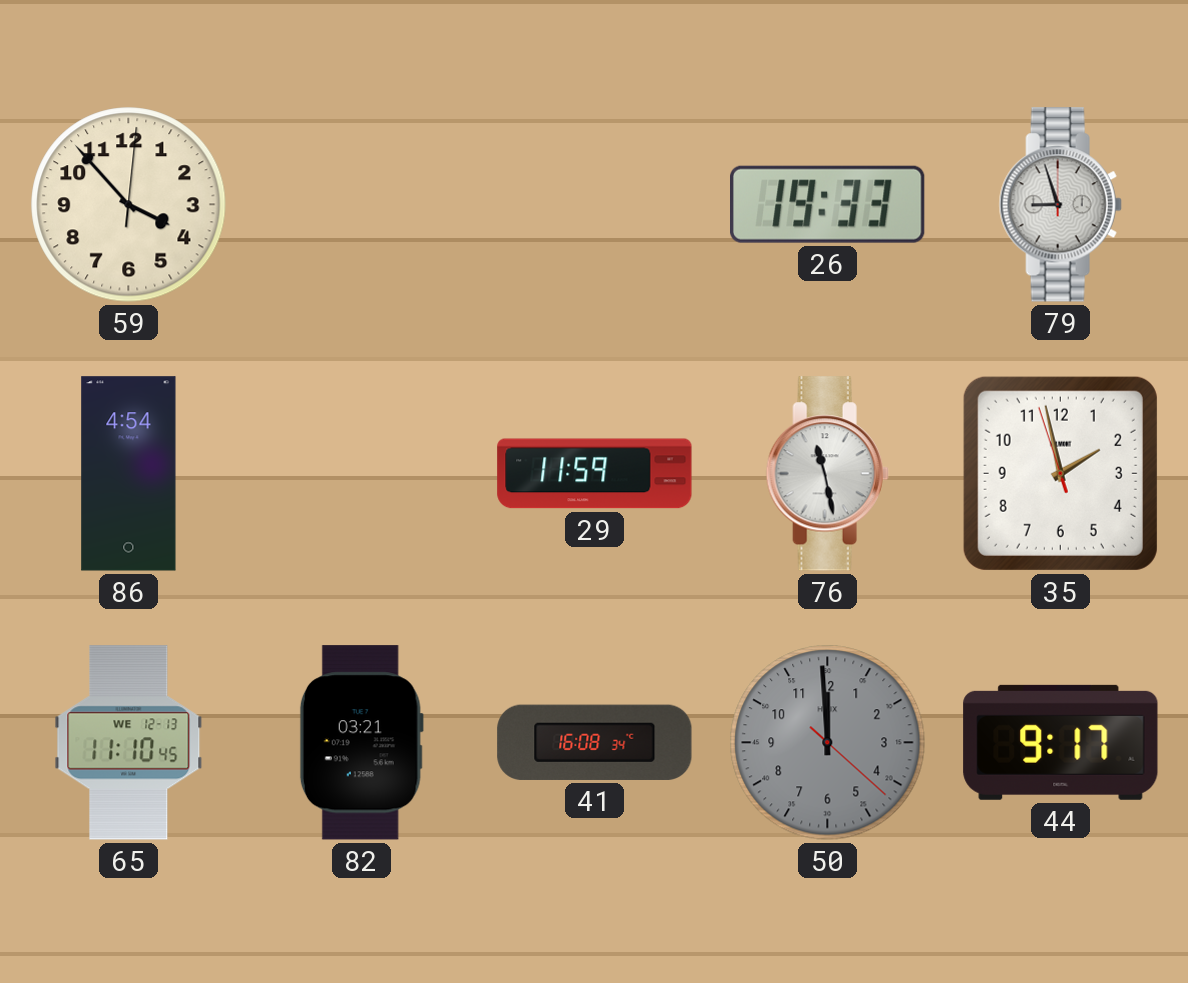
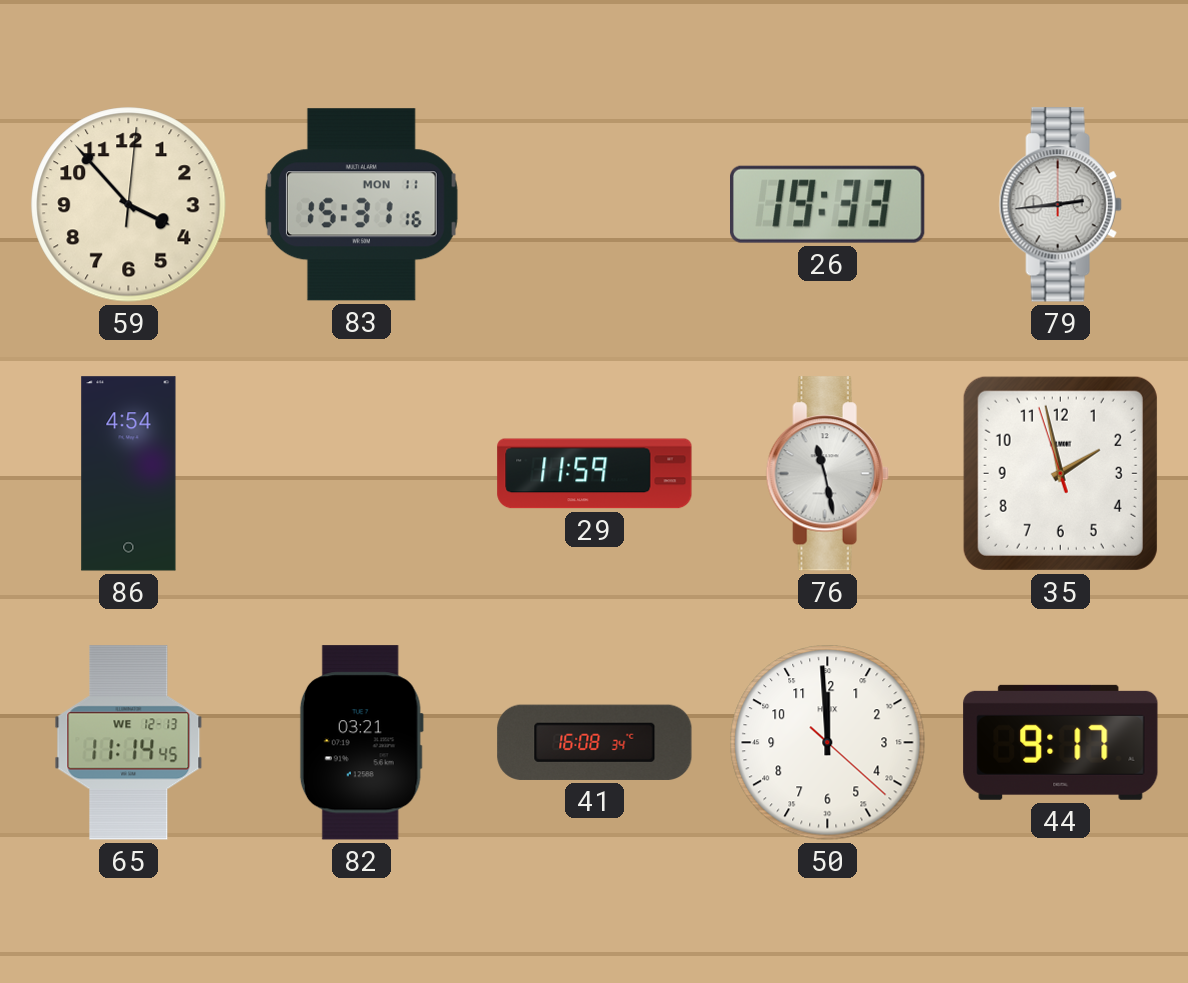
83: none -> 15:31
79: 8:57 -> 2:44
65: 11:10 -> 11:14
50 dial: grey -> white
